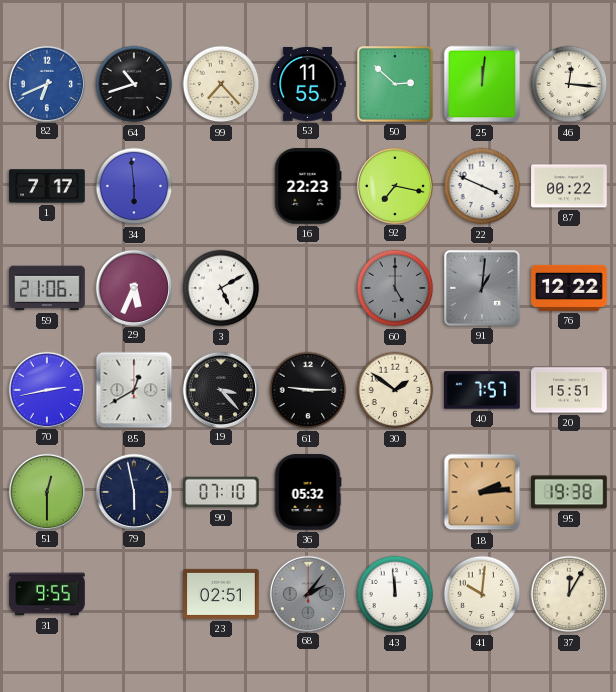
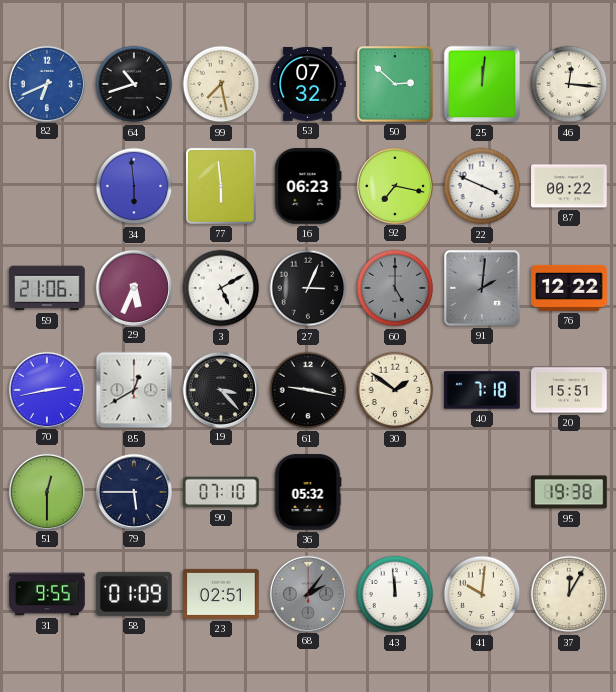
99: 7:23 -> 7:28
53: 11:55 -> 07:32
1: 7:17 -> none
77: none -> 5:59
16: 22:23 -> 06:23
27: none -> 3:04
91: 1:01 -> 2:01
61: 9:15 -> 9:17
40: 7:57 -> 7:18
79: 5:58 -> 5:45
18: 2:14 -> none
58: none -> 01:09
